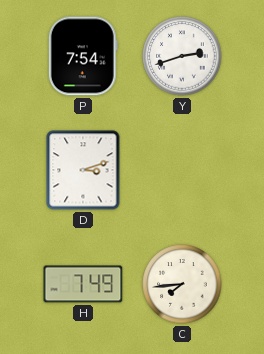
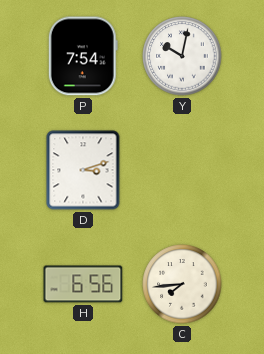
Y: 2:42 -> 10:02
H: 7:49 -> 6:56
